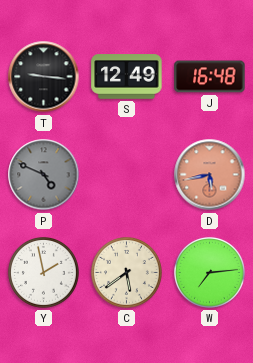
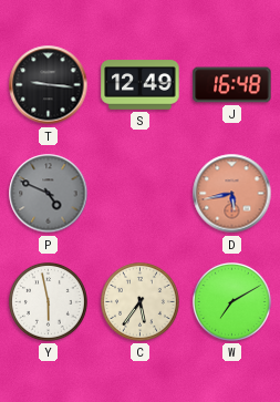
Y: 1:58 -> 5:58
C: 5:39 -> 5:36
W: 7:14 -> 7:10
